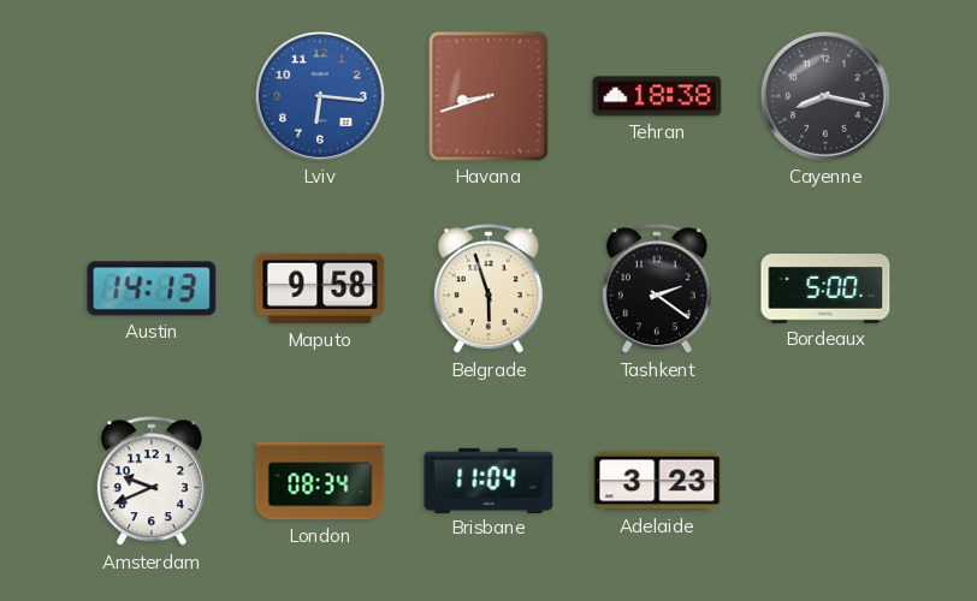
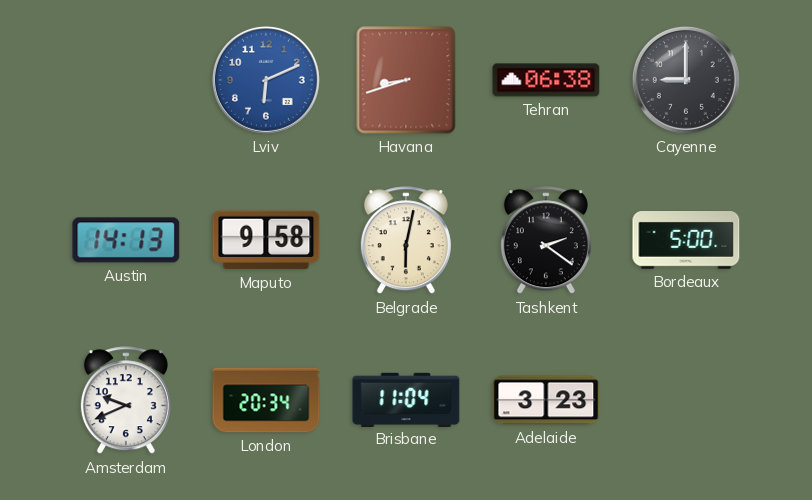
Lviv: 6:16 -> 6:11
Tehran: 18:38 -> 06:38
Cayenne: 8:17 -> 9:00
Belgrade: 5:57 -> 6:02
London: 08:34 -> 20:34
